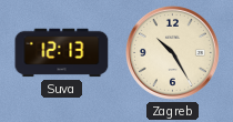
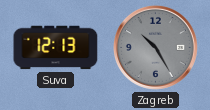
Zagreb dial: cream -> grey
